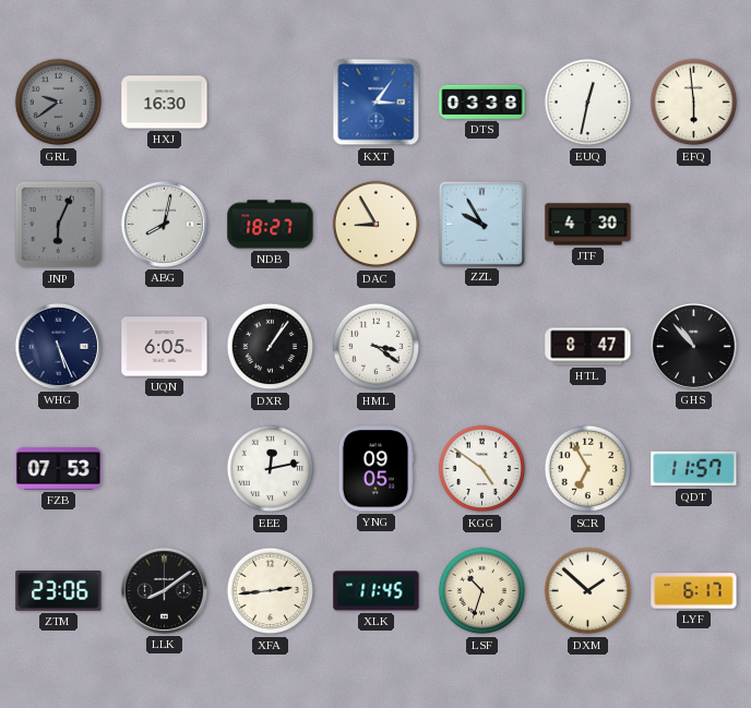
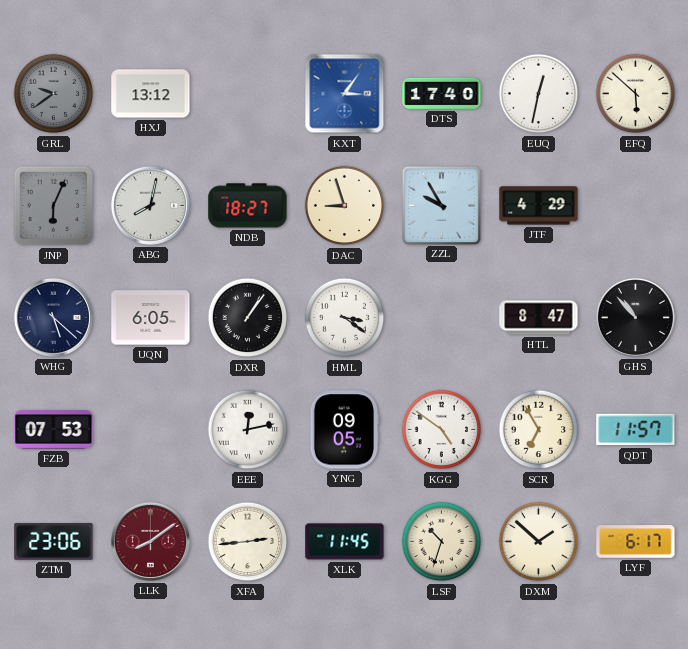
HXJ: 16:30 -> 13:12
DTS: 03:38 -> 17:40
EFQ: 5:59 -> 5:52
DAC: 8:55 -> 8:57
JTF: 4:30 -> 4:29
WHG: 5:26 -> 5:22
LLK dial: black -> burgundy
